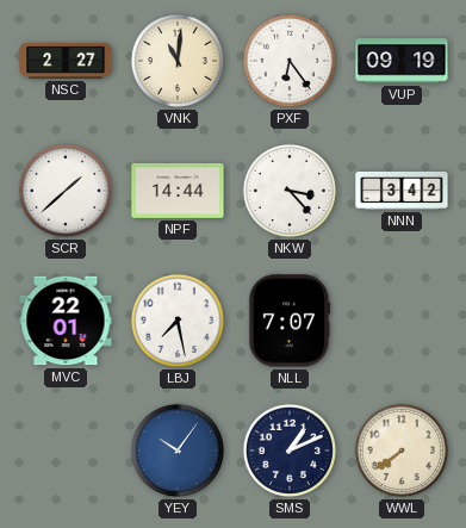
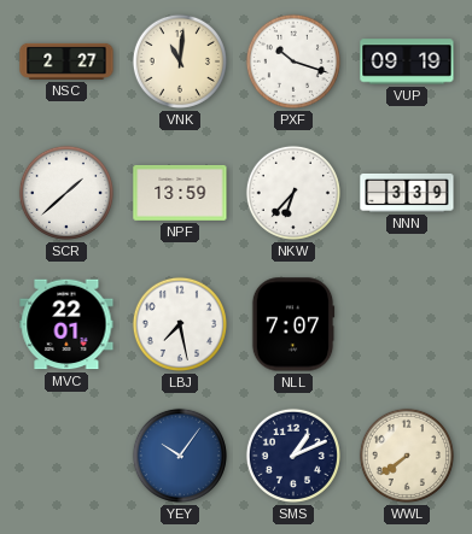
PXF: 6:24 -> 10:18
NPF: 14:44 -> 13:59
NKW: 3:23 -> 6:37
NNN: 3:42 -> 3:39
